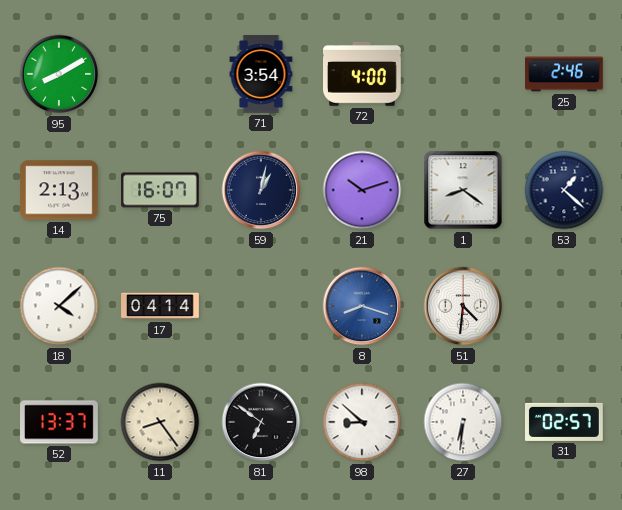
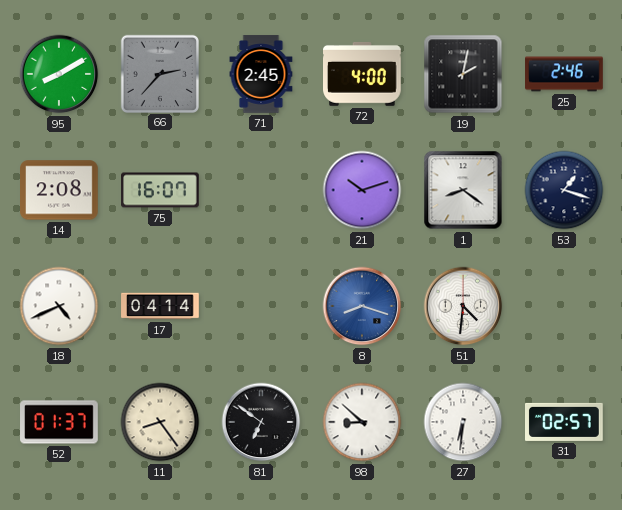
66: none -> 2:37
71: 3:54 -> 2:45
19: none -> 2:02
14: 2:13 -> 2:08
59: 1:02 -> none
53: 1:22 -> 1:18
18: 4:08 -> 4:41
52: 13:37 -> 01:37
